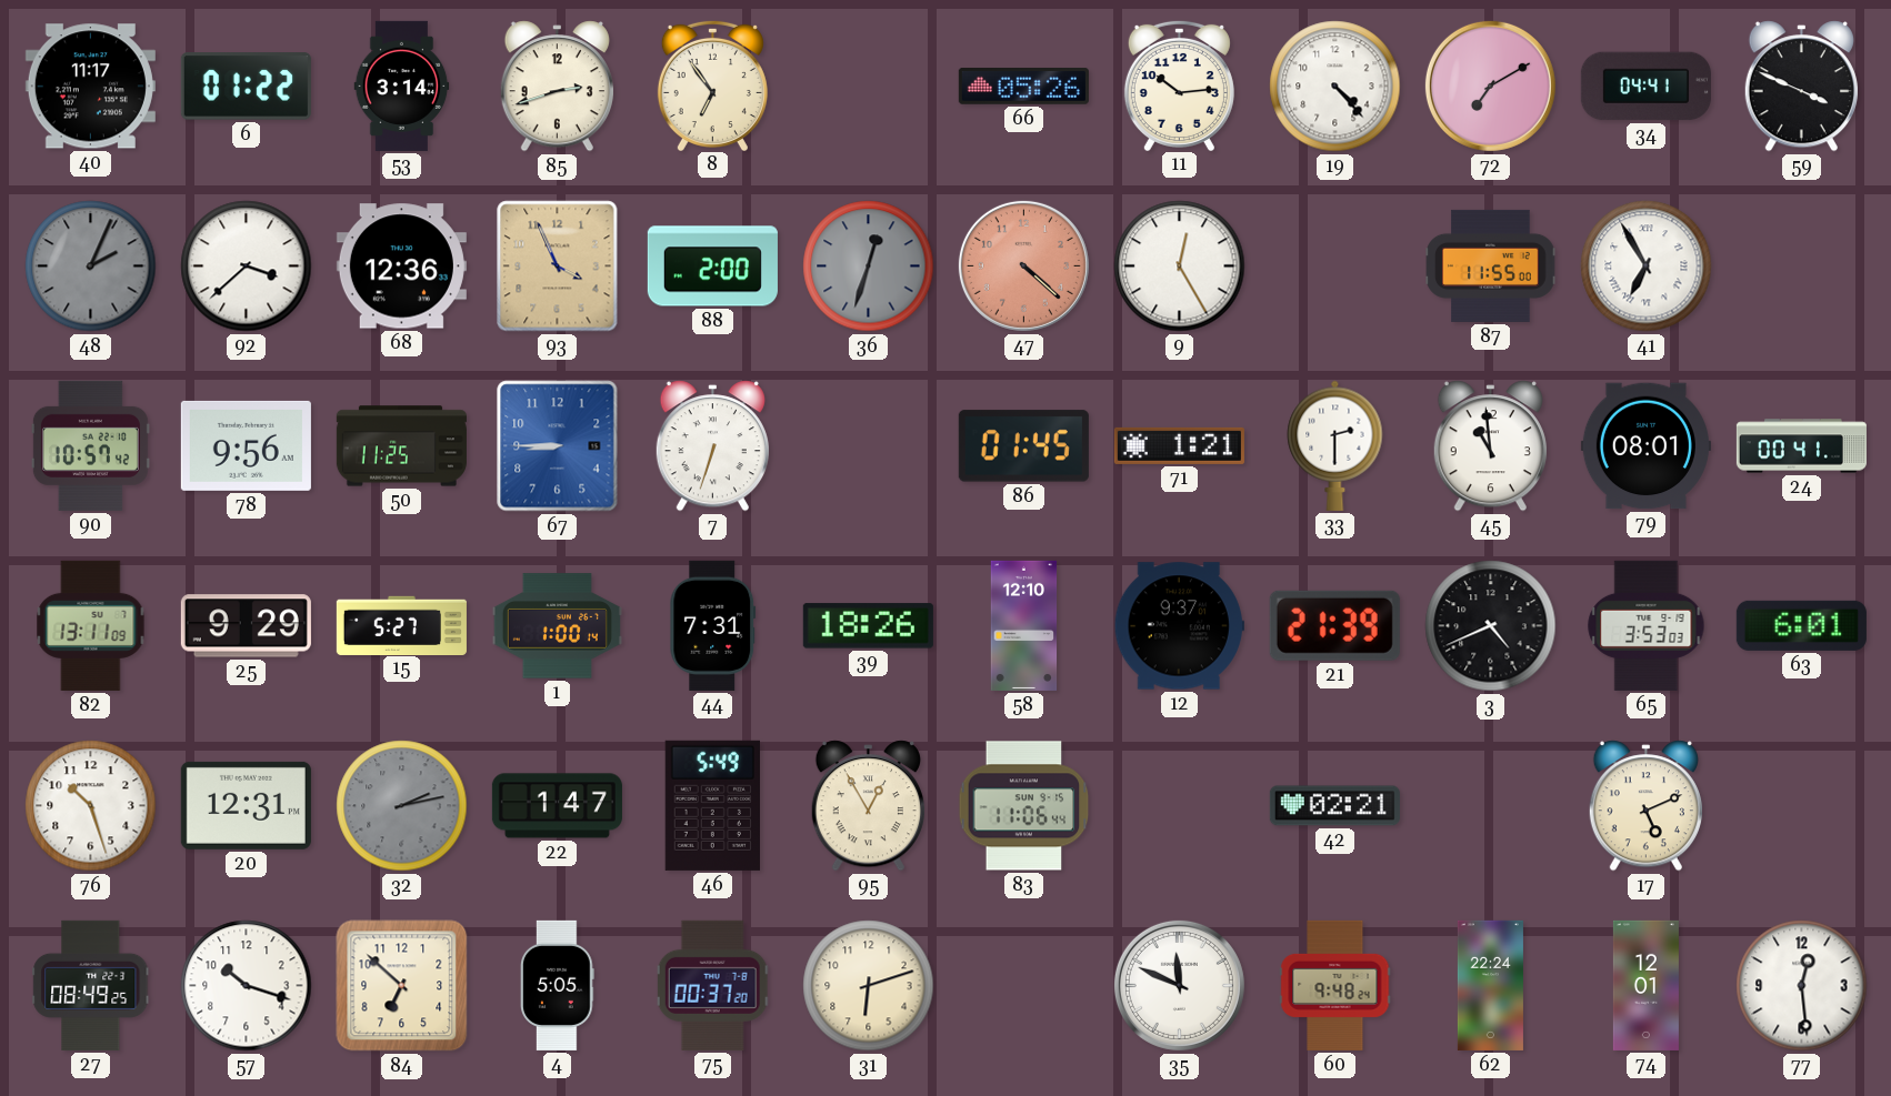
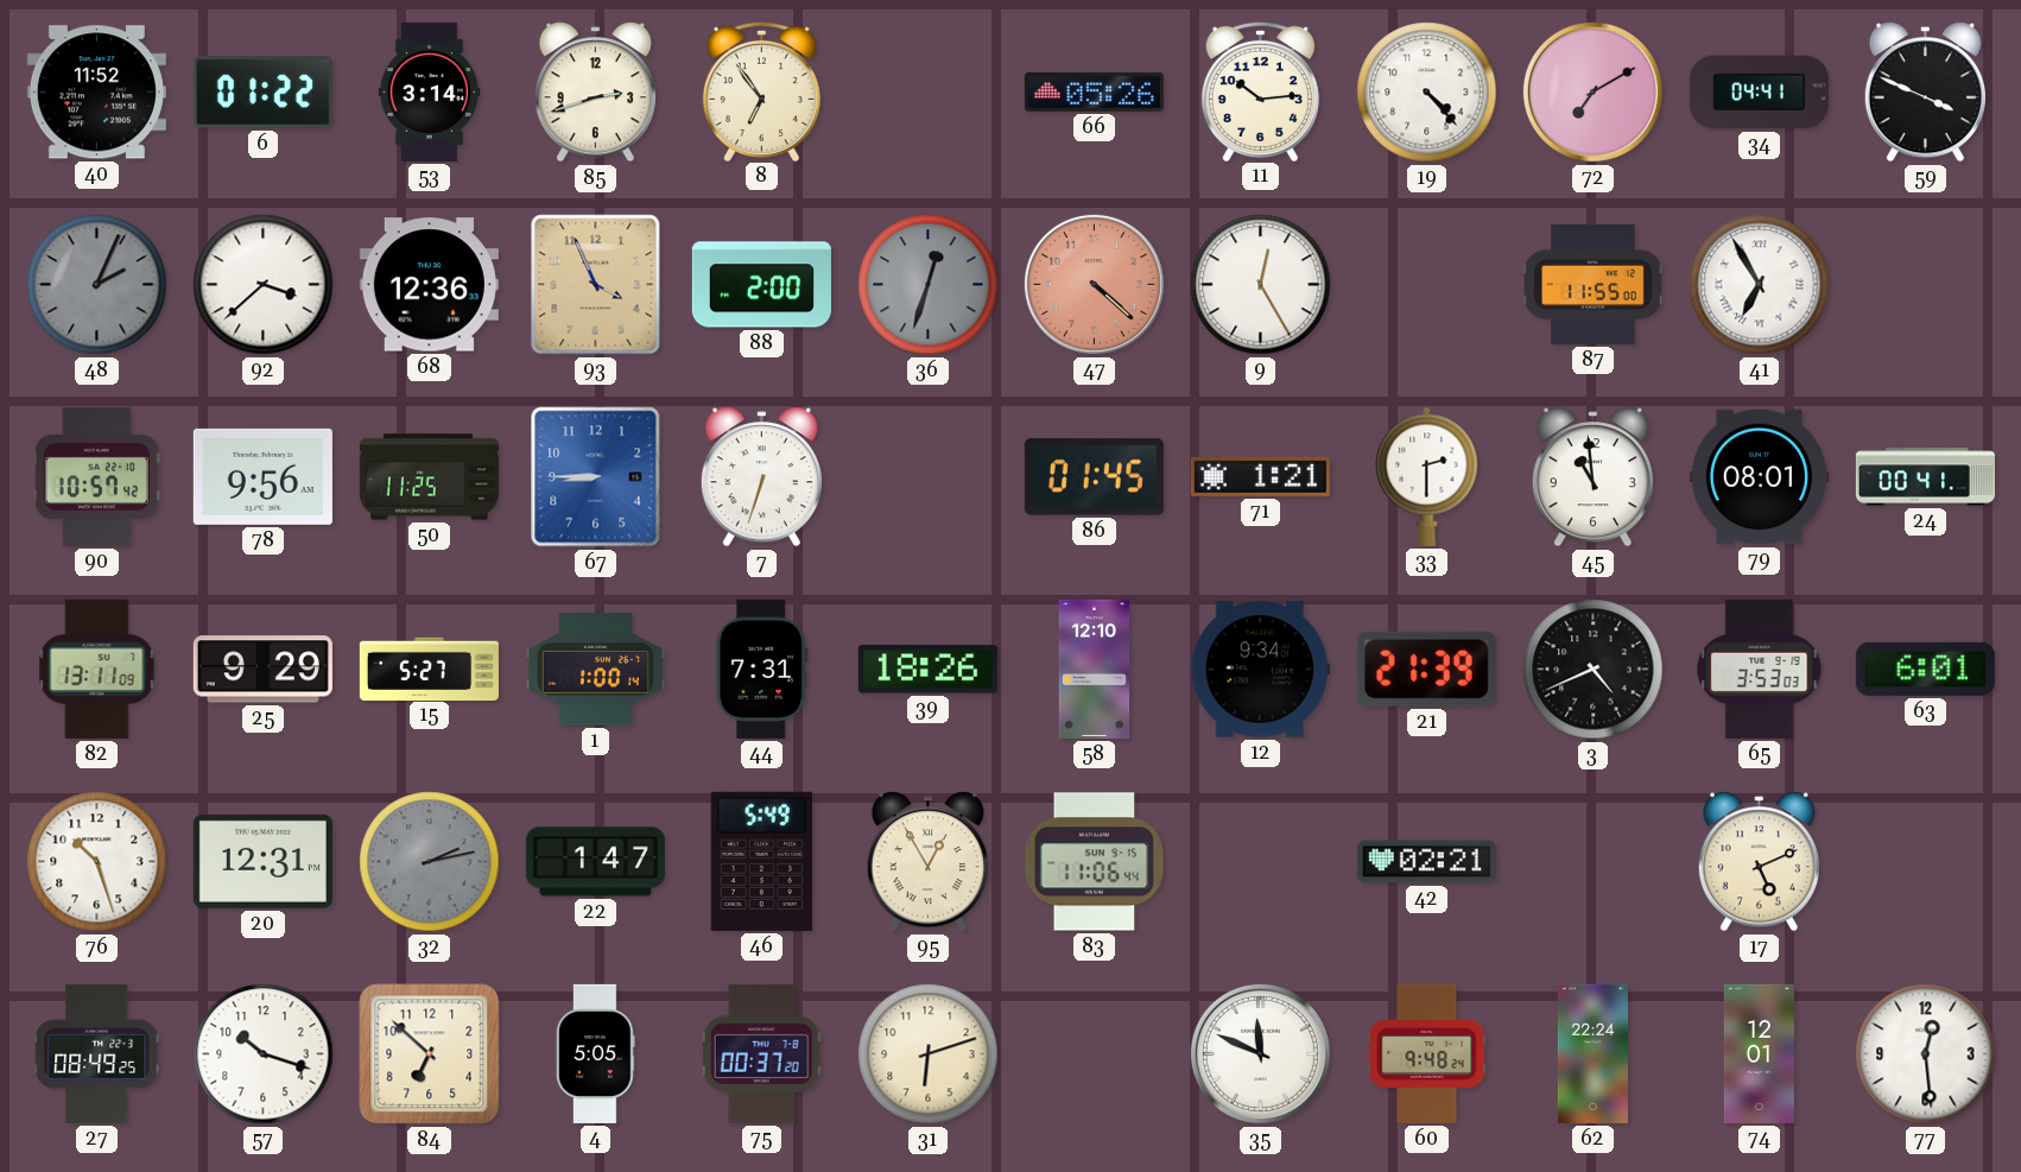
40: 11:17 -> 11:52
12: 9:37 -> 9:34
